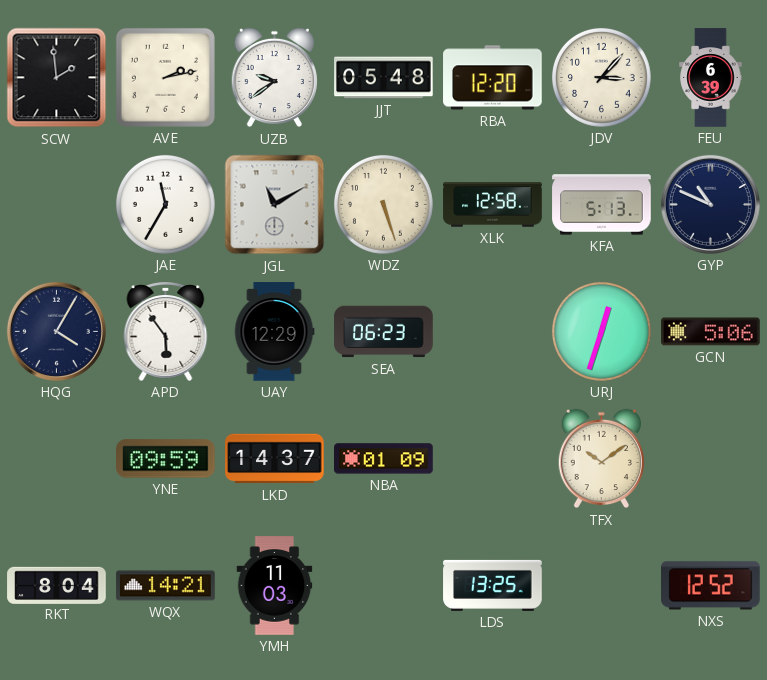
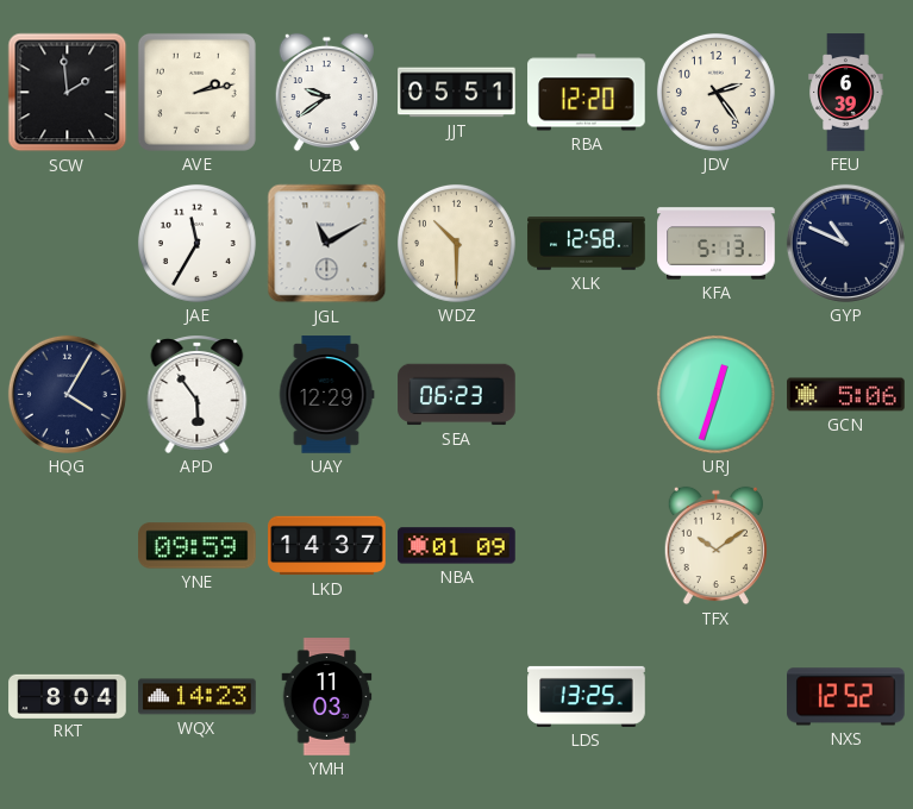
JJT: 05:48 -> 05:51
JDV: 3:07 -> 2:24
WDZ: 5:27 -> 10:30
WQX: 14:21 -> 14:23
